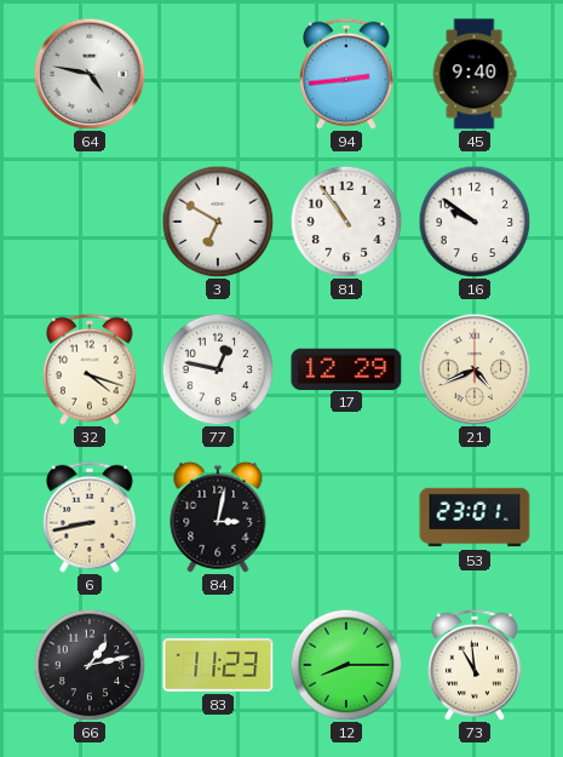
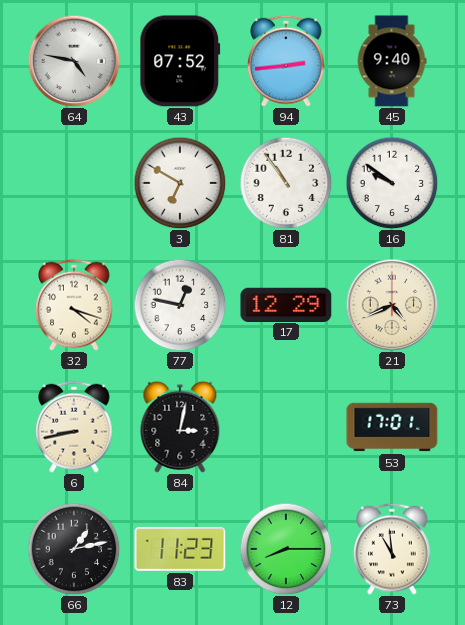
43: none -> 07:52
53: 23:01 -> 17:01
